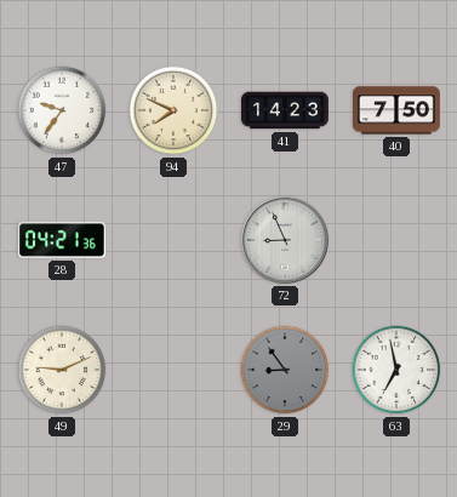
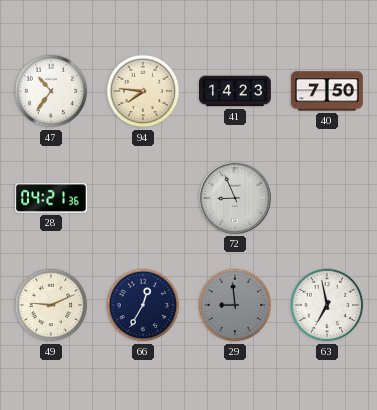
47: 9:36 -> 10:36
94: 7:49 -> 7:46
66: none -> 12:35
29: 8:54 -> 8:59
